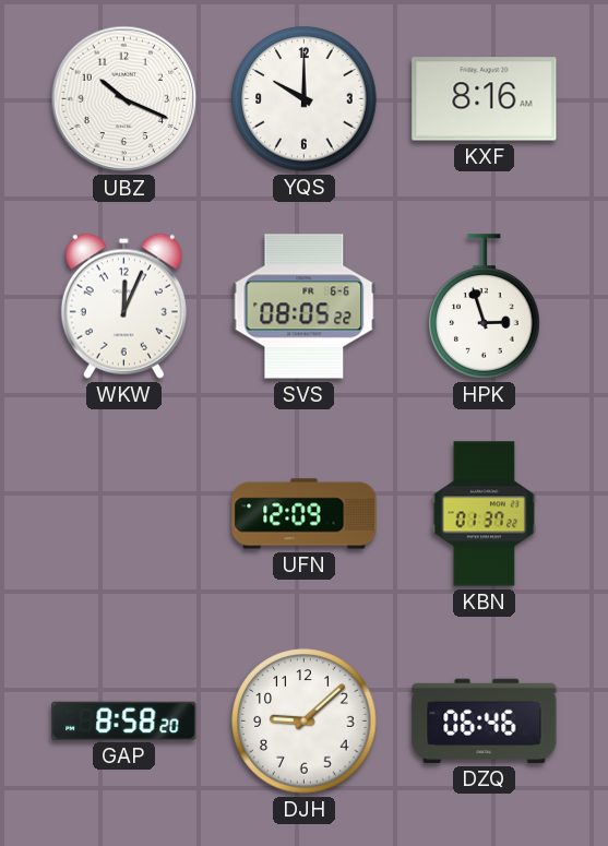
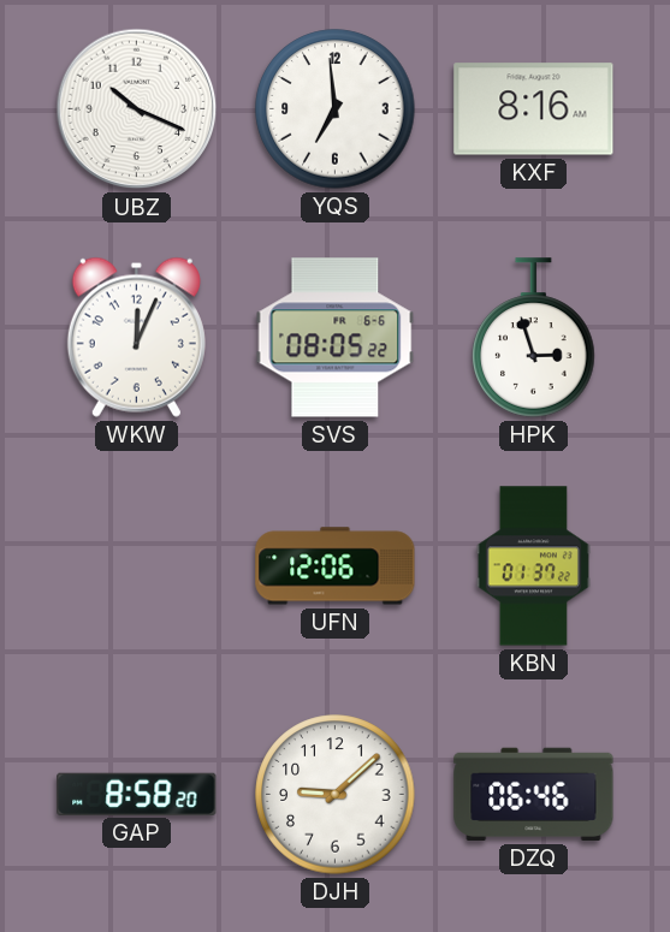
YQS: 10:00 -> 6:59
UFN: 12:09 -> 12:06
